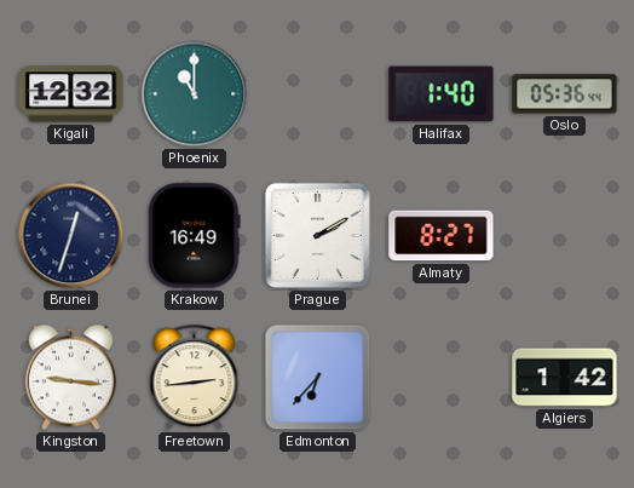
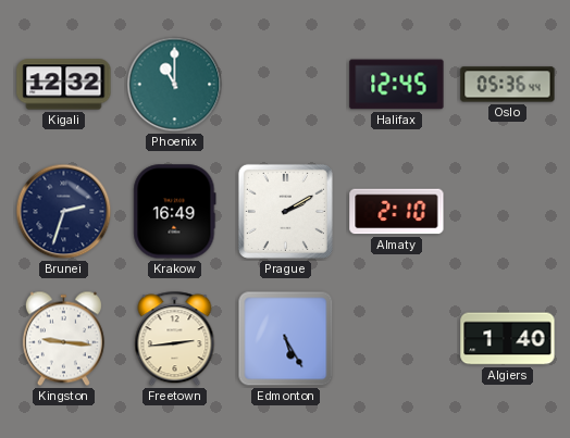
Halifax: 1:40 -> 12:45
Brunei: 12:33 -> 2:33
Almaty: 8:27 -> 2:10
Edmonton: 6:37 -> 5:25
Algiers: 1:42 -> 1:40
